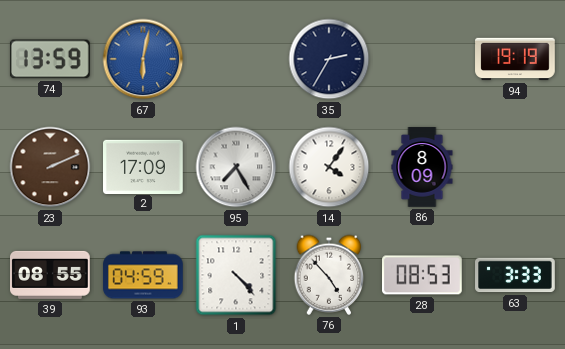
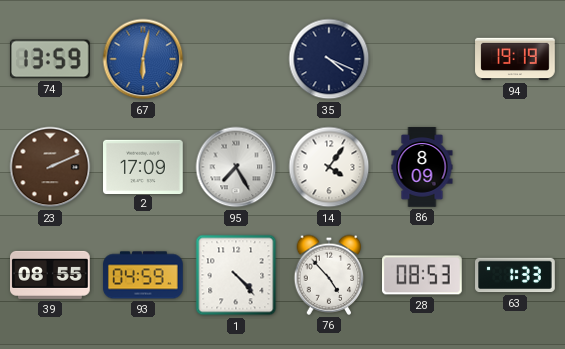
35: 2:35 -> 4:19
63: 3:33 -> 1:33
